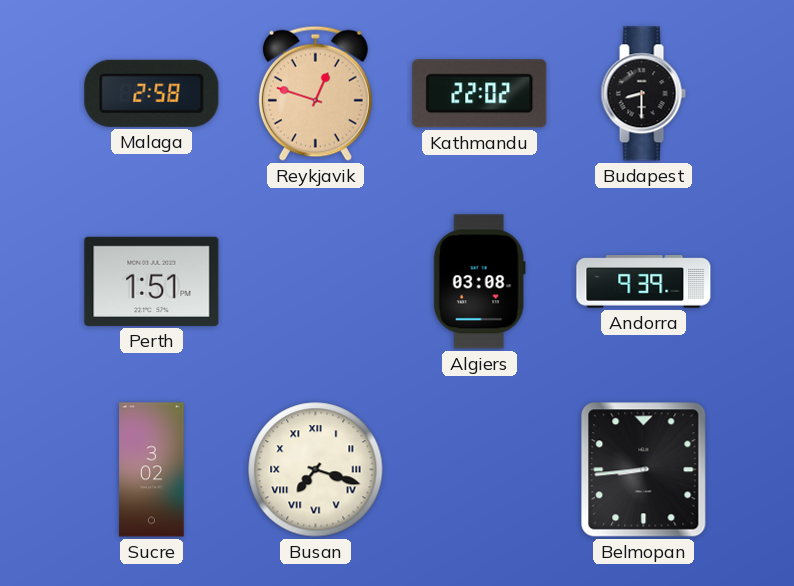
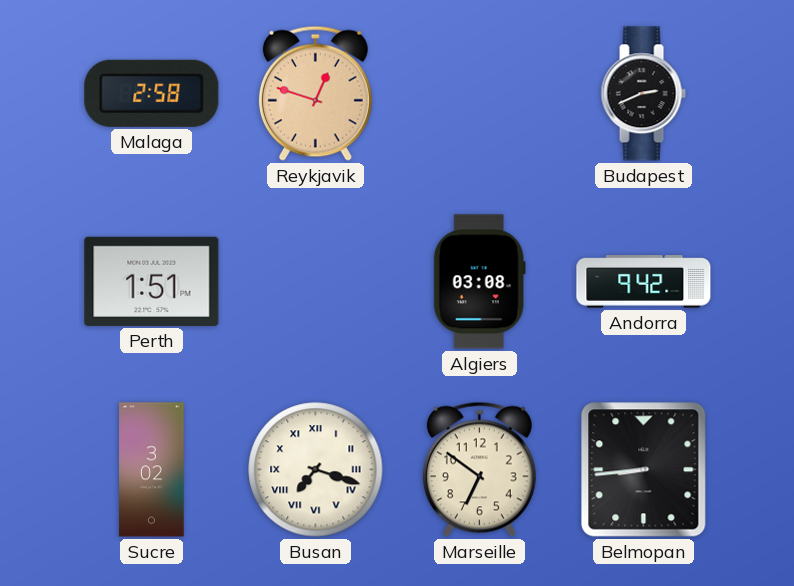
Kathmandu: 22:02 -> none
Budapest: 8:30 -> 2:41
Andorra: 9:39 -> 9:42
Marseille: none -> 6:51
